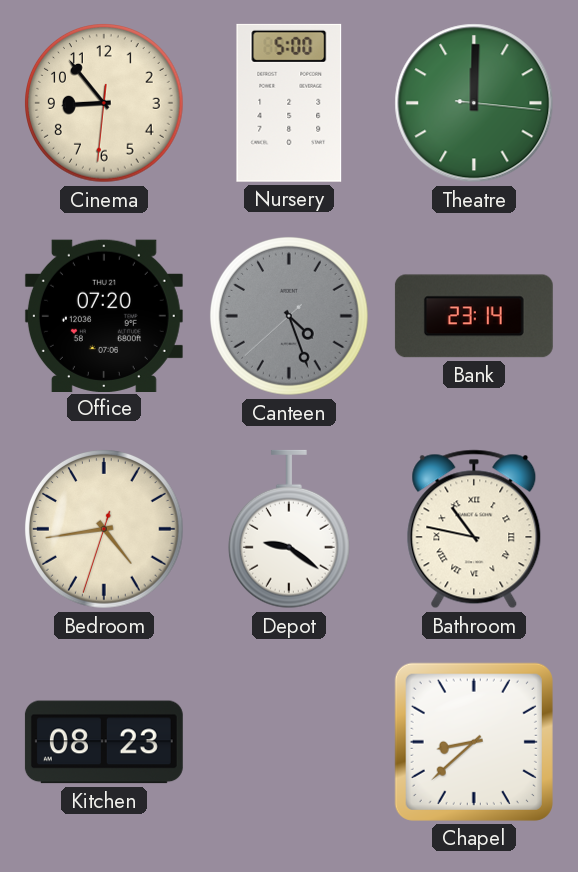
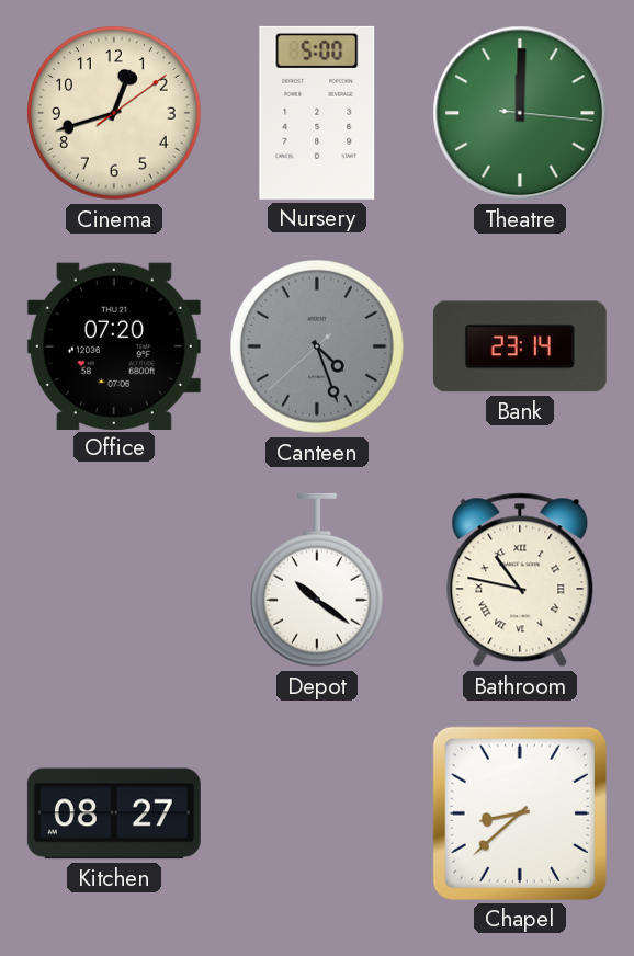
Cinema: 8:53 -> 12:42
Bedroom: 4:43 -> none
Depot: 9:21 -> 10:21
Kitchen: 08:23 -> 08:27
